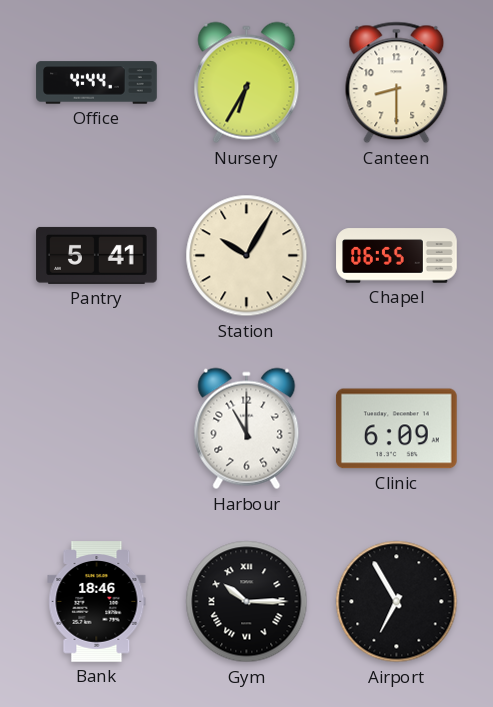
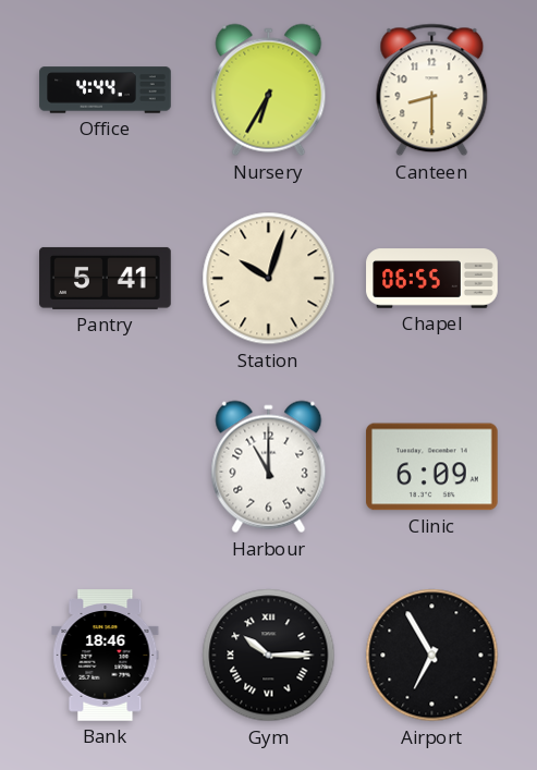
Station: 10:05 -> 10:03
